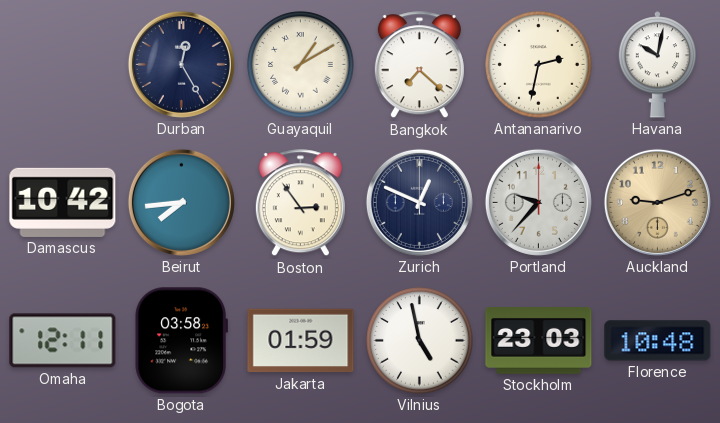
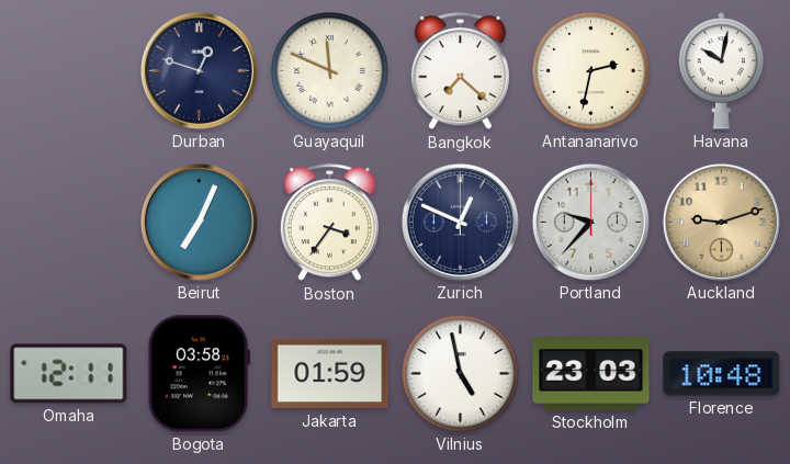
Durban: 12:25 -> 12:48
Guayaquil: 1:10 -> 11:49
Damascus: 10:42 -> none
Beirut: 7:44 -> 7:04
Boston: 2:54 -> 3:36
